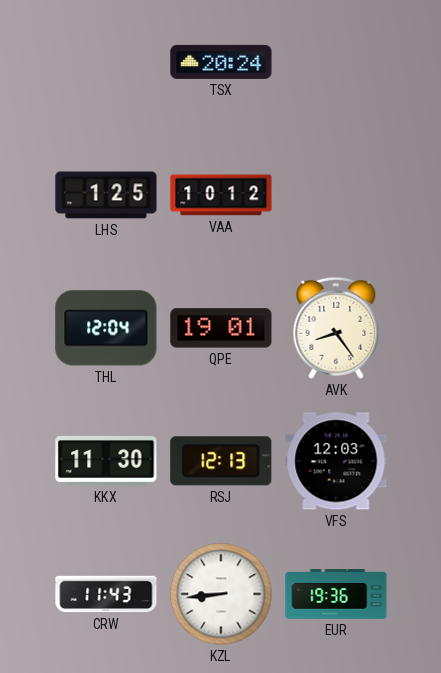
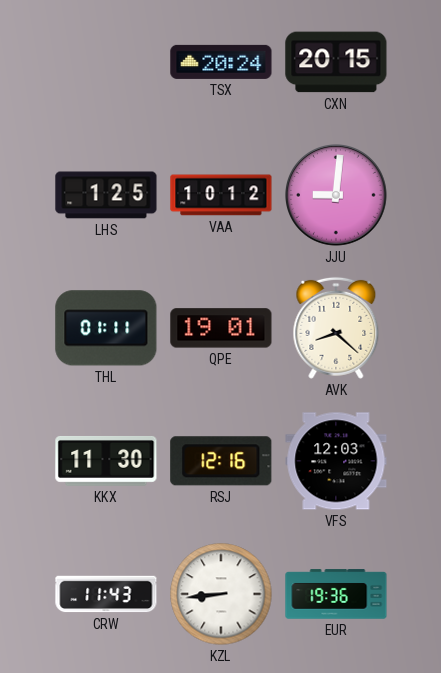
CXN: none -> 20:15
JJU: none -> 9:01
THL: 12:04 -> 01:11
AVK: 8:24 -> 8:22
RSJ: 12:13 -> 12:16
